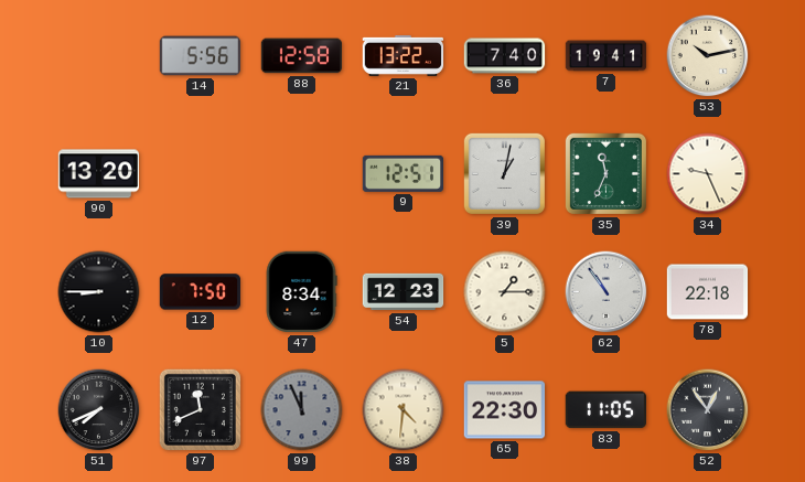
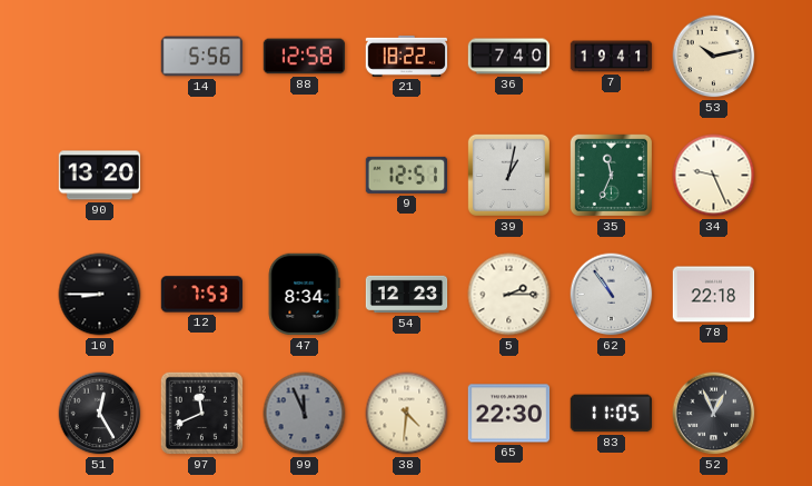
21: 13:22 -> 18:22
12: 7:50 -> 7:53
5: 1:15 -> 2:15
51: 7:41 -> 12:25
52: 12:54 -> 12:56
